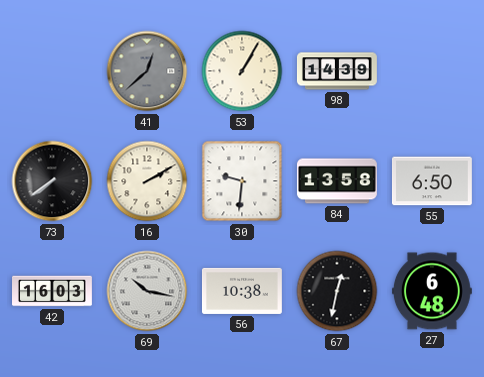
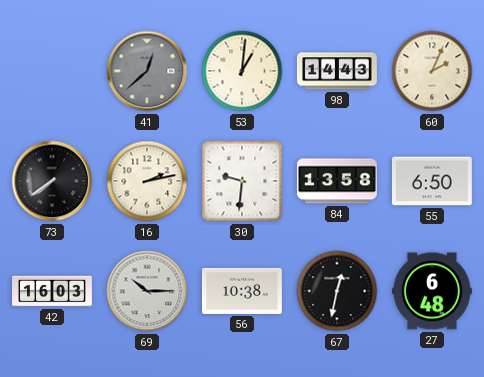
53: 1:05 -> 1:01
98: 14:39 -> 14:43
60: none -> 2:04
16: 2:10 -> 2:13
69: 10:17 -> 10:15
